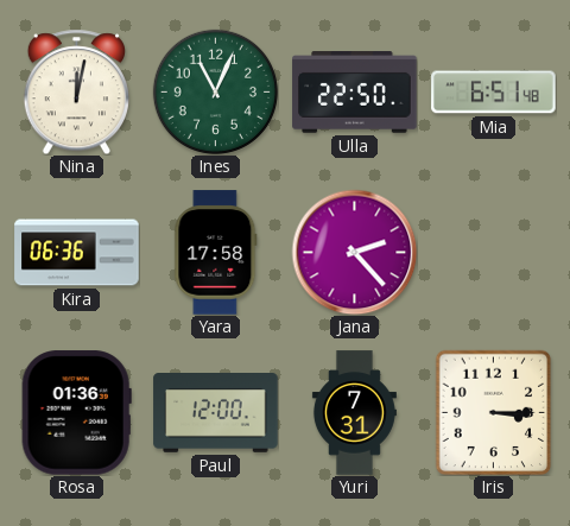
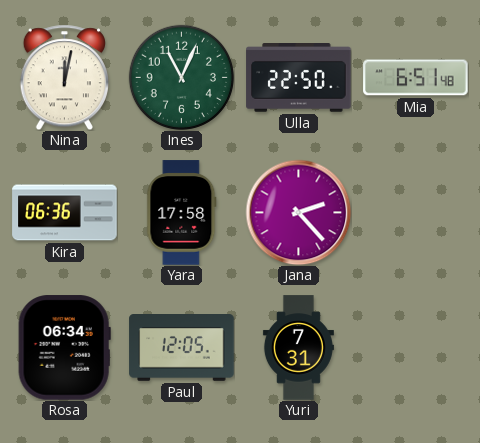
Rosa: 01:36 -> 06:34
Paul: 12:00 -> 12:05
Iris: 3:15 -> none
